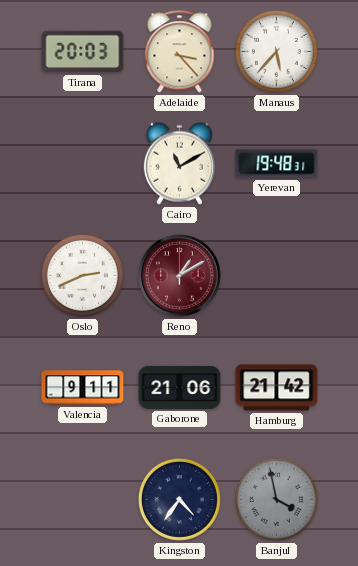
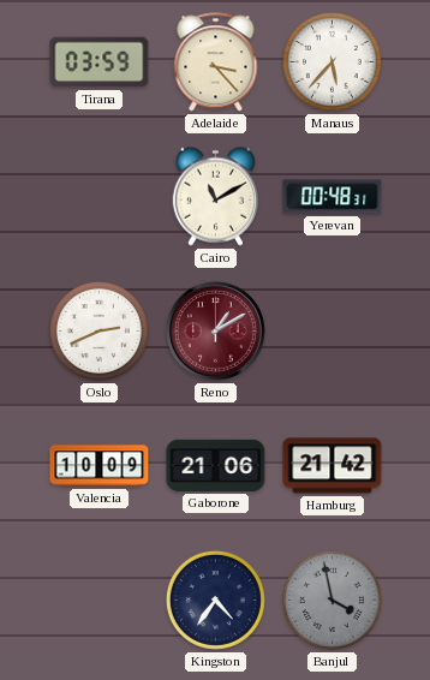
Tirana: 20:03 -> 03:59
Yerevan: 19:48 -> 00:48
Valencia: 9:11 -> 10:09
